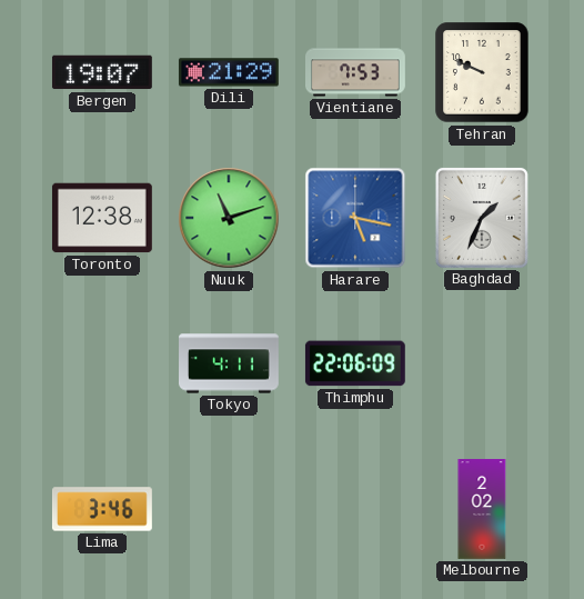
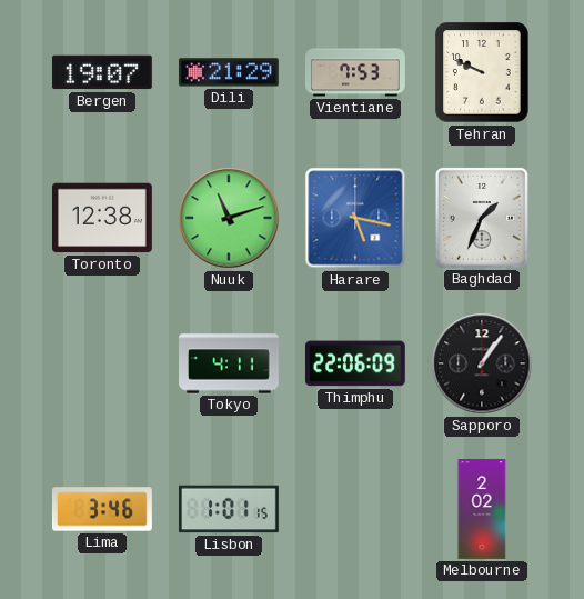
Sapporo: none -> 1:06
Lisbon: none -> 1:01
